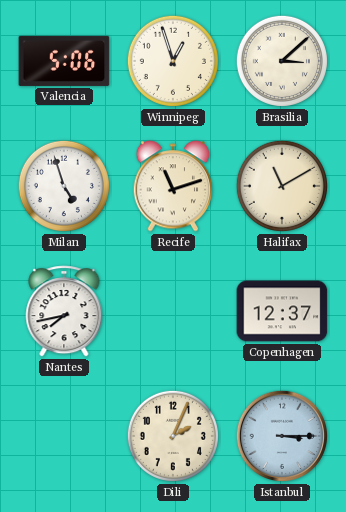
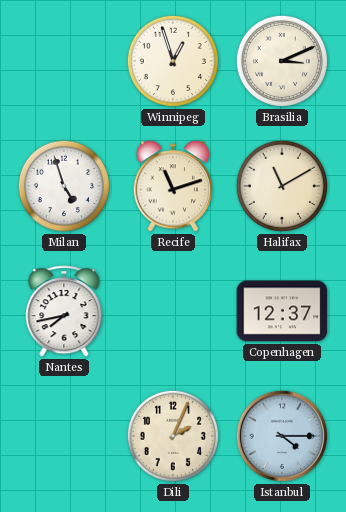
Valencia: 5:06 -> none
Brasilia: 3:08 -> 3:11
Istanbul: 3:15 -> 4:15
